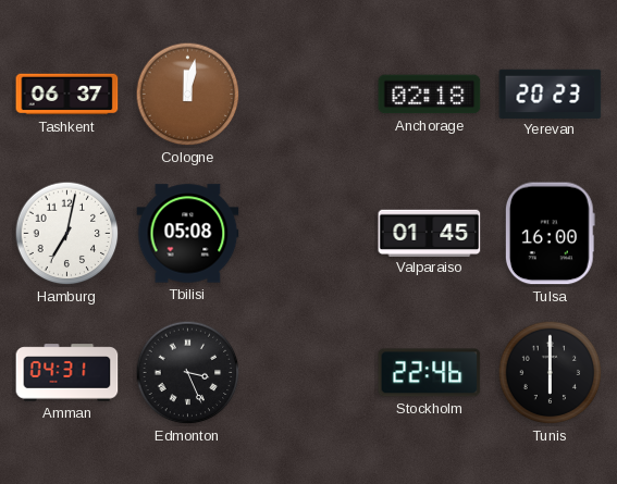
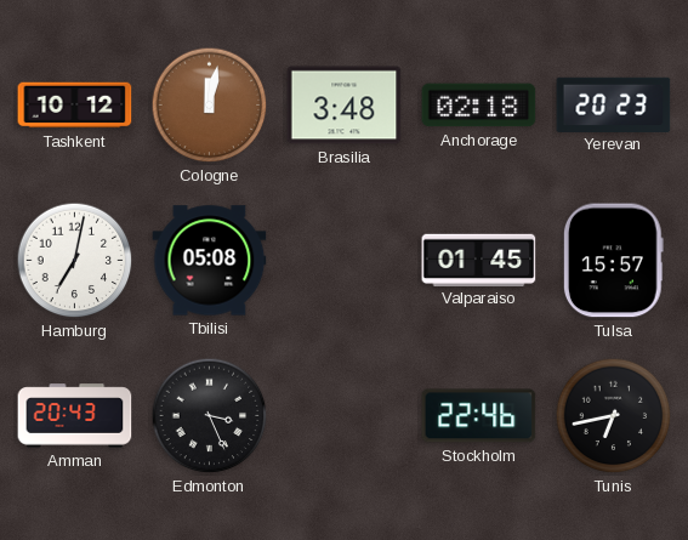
Tashkent: 06:37 -> 10:12
Brasilia: none -> 3:48
Tulsa: 16:00 -> 15:57
Amman: 04:31 -> 20:43
Tunis: 6:00 -> 6:43
